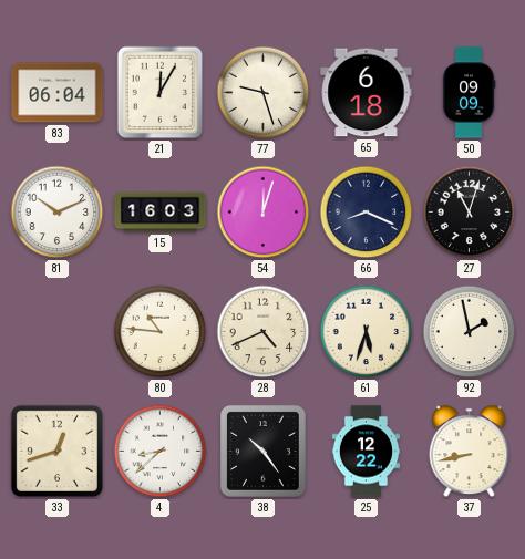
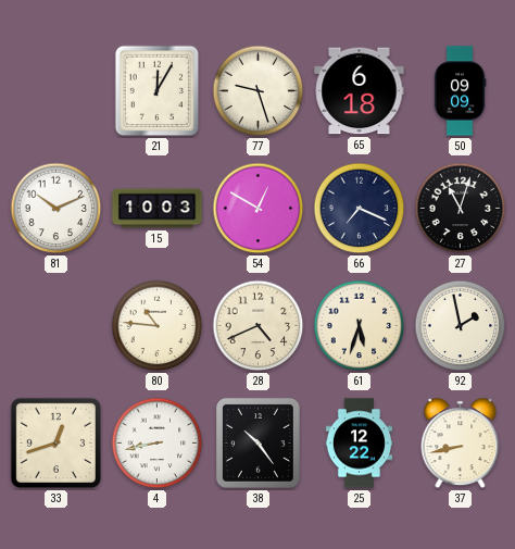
83: 06:04 -> none
15: 16:03 -> 10:03
54: 12:03 -> 12:50
66: 8:19 -> 7:19
4: 8:38 -> 8:43
